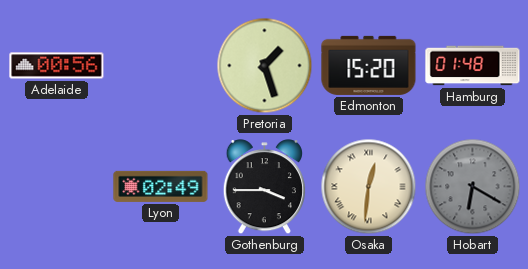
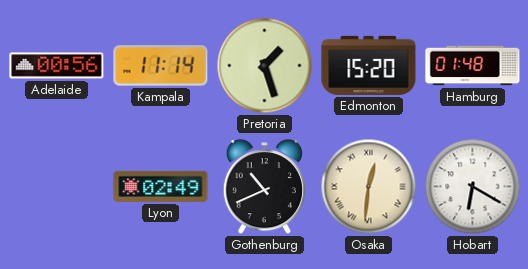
Kampala: none -> 11:14
Gothenburg: 3:45 -> 10:41
Hobart dial: grey -> white
